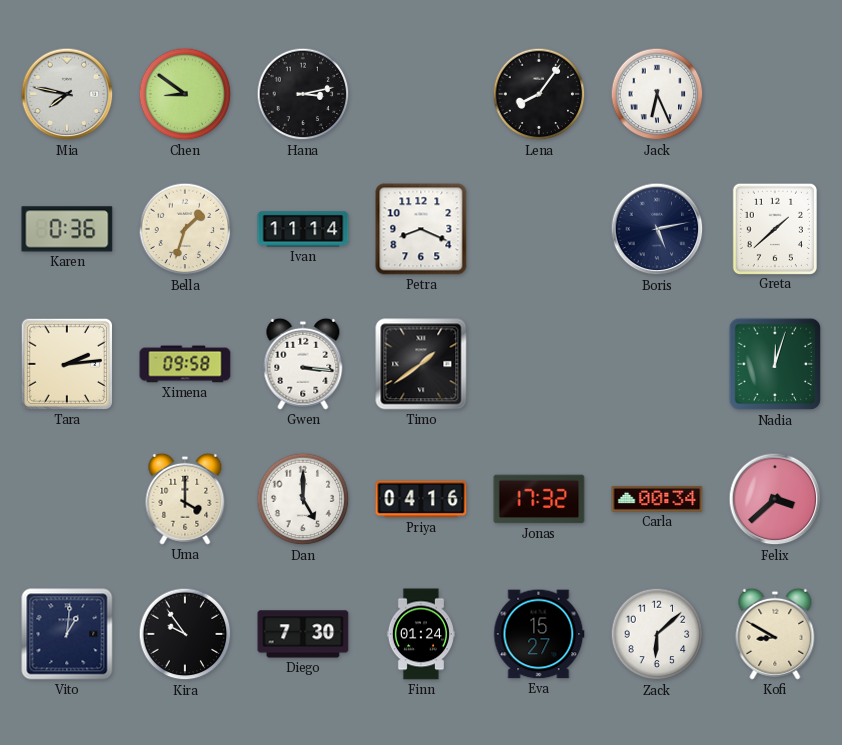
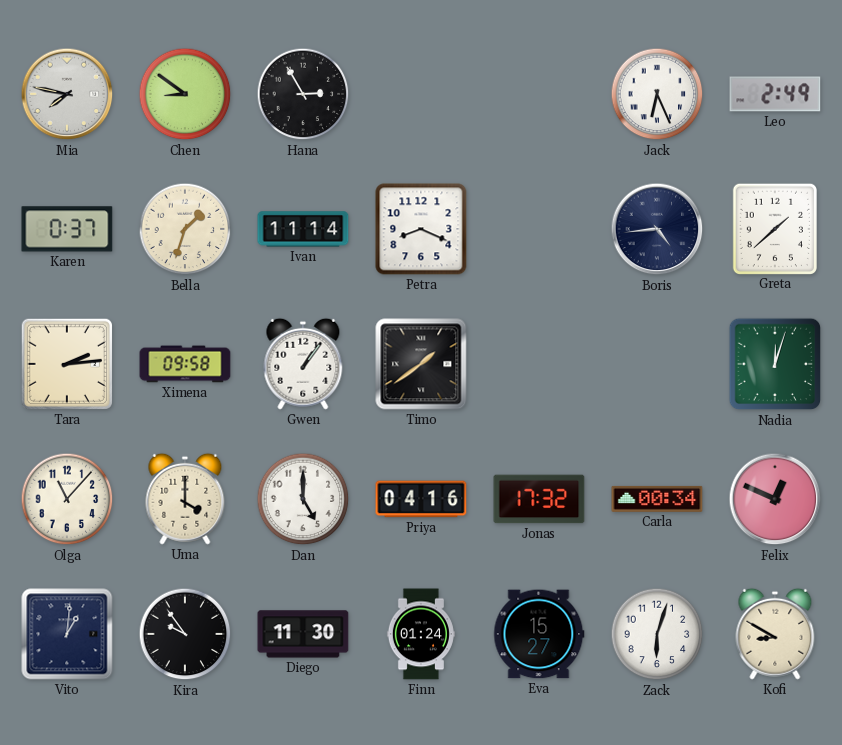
Hana: 3:13 -> 2:55
Lena: 8:06 -> none
Leo: none -> 2:49
Karen: 0:36 -> 0:37
Boris: 5:13 -> 4:44
Gwen: 3:16 -> 1:06
Olga: none -> 11:07
Felix: 3:38 -> 12:49
Diego: 7:30 -> 11:30
Zack: 6:08 -> 6:03
